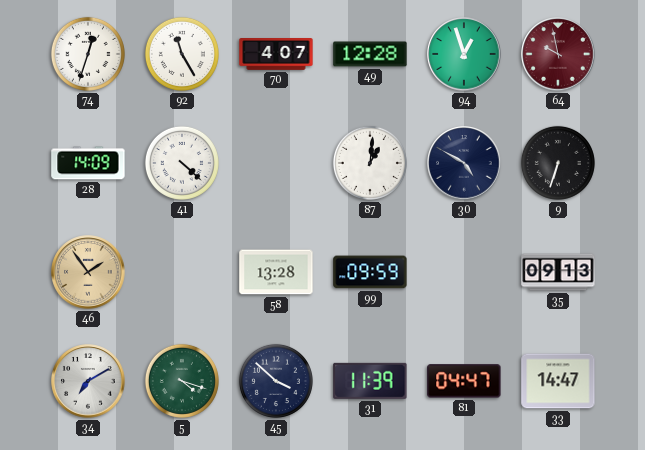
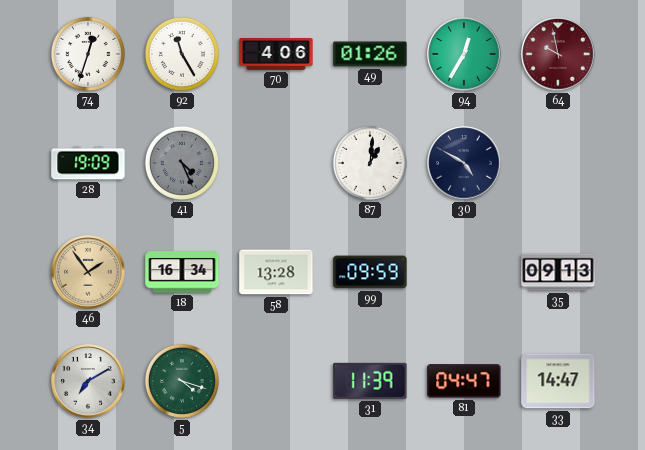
70: 4:07 -> 4:06
49: 12:28 -> 01:26
94: 12:57 -> 12:35
28: 14:09 -> 19:09
41: 4:22 -> 4:26
41 dial: white -> grey
9: 6:33 -> none
18: none -> 16:34
45: 3:52 -> none
